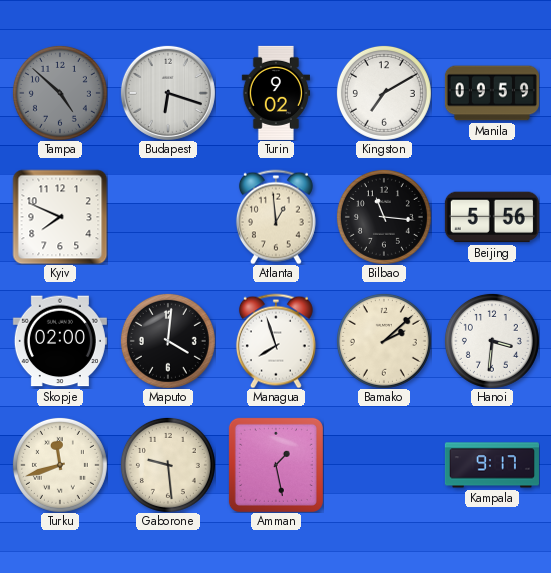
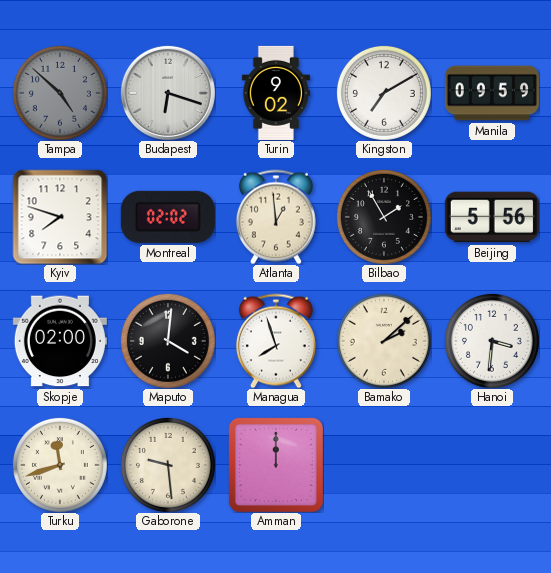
Kyiv: 7:49 -> 7:48
Montreal: none -> 02:02
Bilbao: 11:16 -> 1:55
Amman: 1:28 -> 12:00
Kampala: 9:17 -> none
